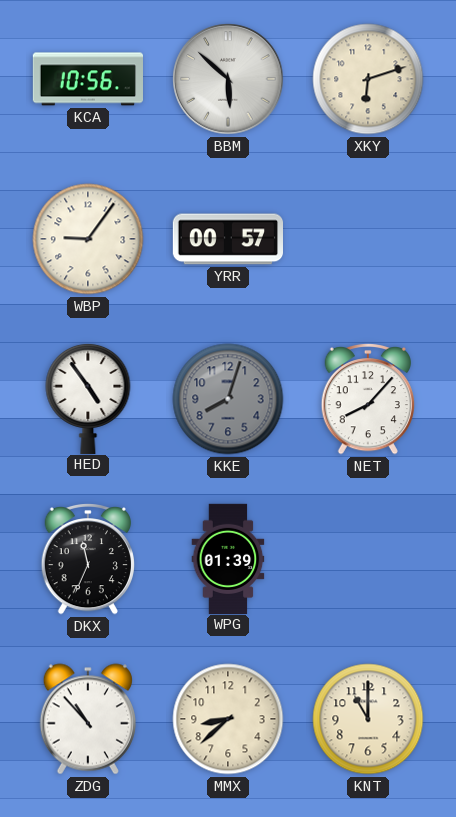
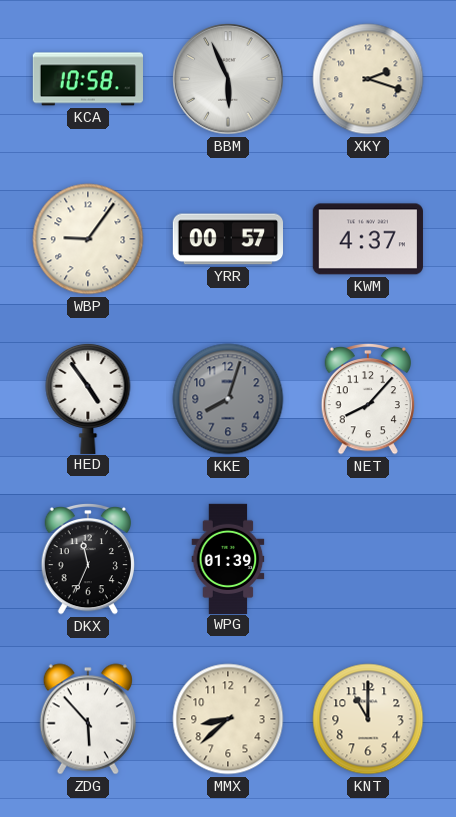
KCA: 10:56 -> 10:58
BBM: 5:52 -> 5:56
XKY: 6:12 -> 2:18
KWM: none -> 4:37
ZDG: 10:53 -> 5:53
